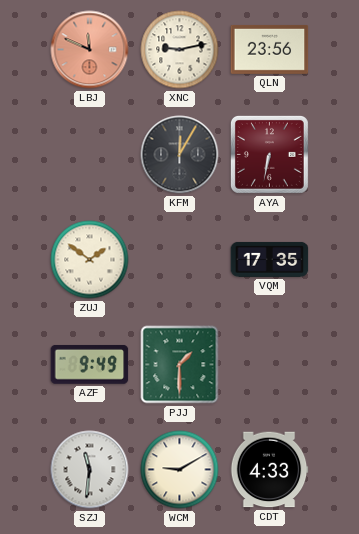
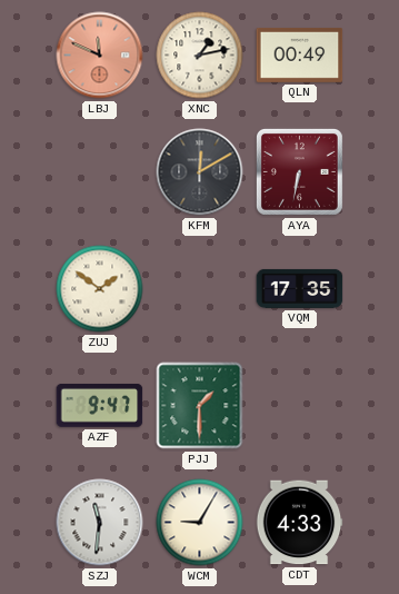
XNC: 9:13 -> 1:13
QLN: 23:56 -> 00:49
KFM: 12:05 -> 12:10
AZF: 9:49 -> 9:47
WCM: 9:10 -> 9:05
